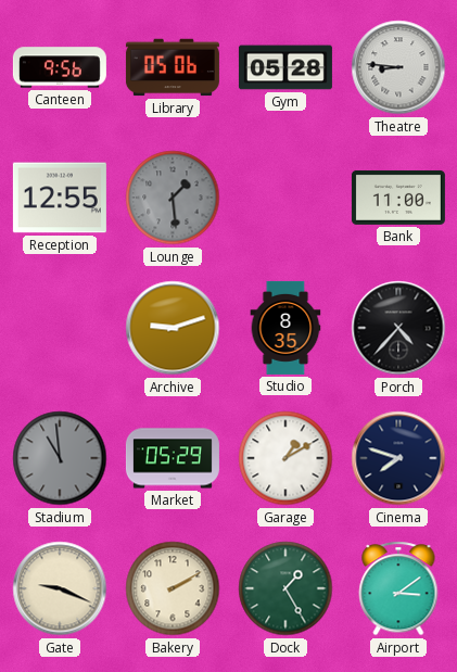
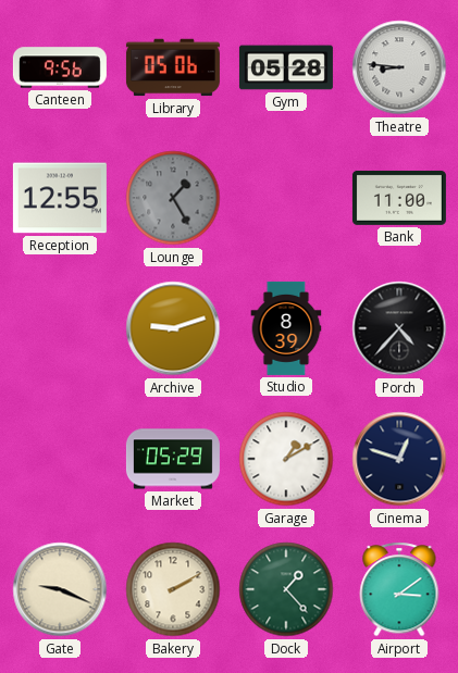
Lounge: 1:29 -> 1:25
Studio: 8:35 -> 8:39
Stadium: 10:59 -> none
Cinema: 7:48 -> 12:48
Dock: 1:25 -> 1:23
